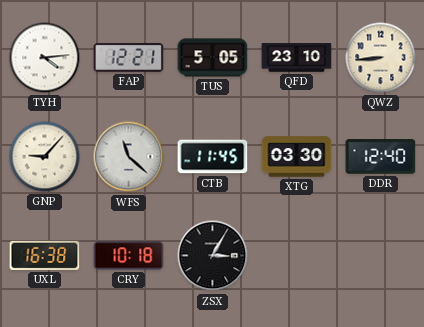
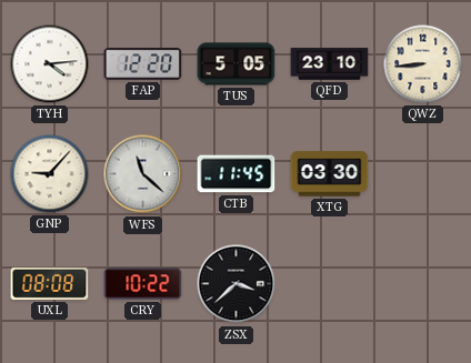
FAP: 12:21 -> 12:20
DDR: 12:40 -> none
UXL: 16:38 -> 08:08
CRY: 10:18 -> 10:22
ZSX: 3:05 -> 3:38
